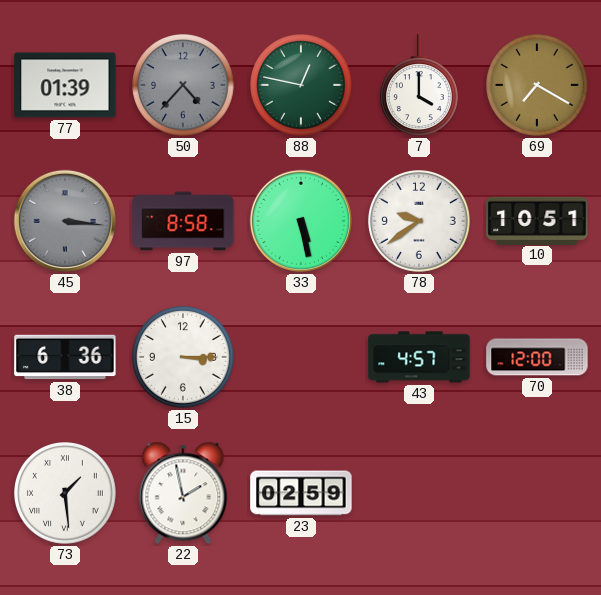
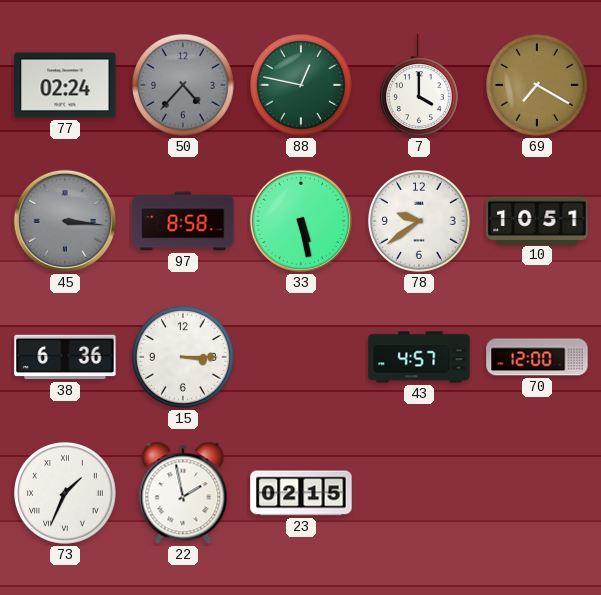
77: 01:39 -> 02:24
73: 1:29 -> 1:34
23: 02:59 -> 02:15
